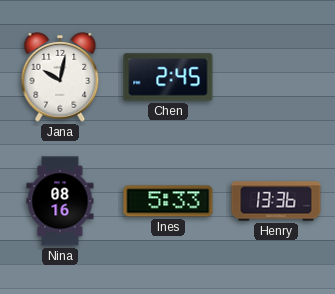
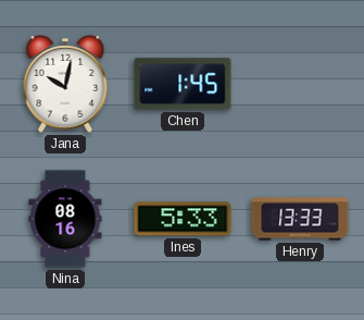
Chen: 2:45 -> 1:45
Henry: 13:36 -> 13:33
